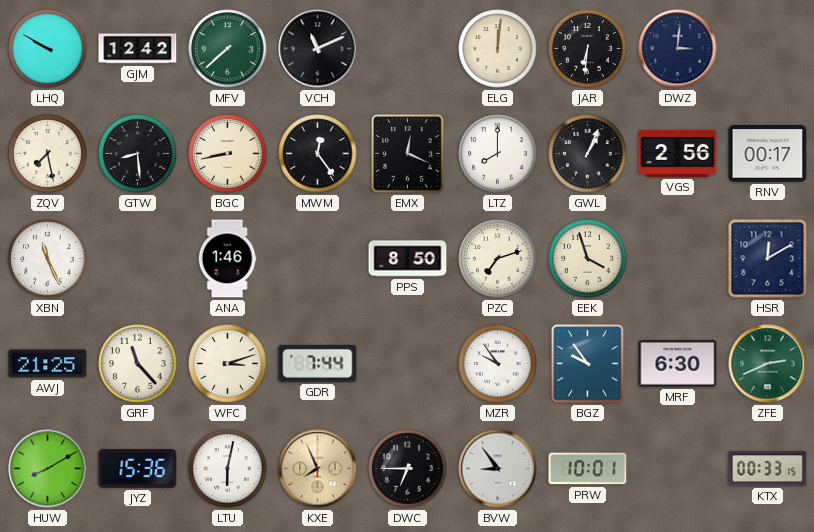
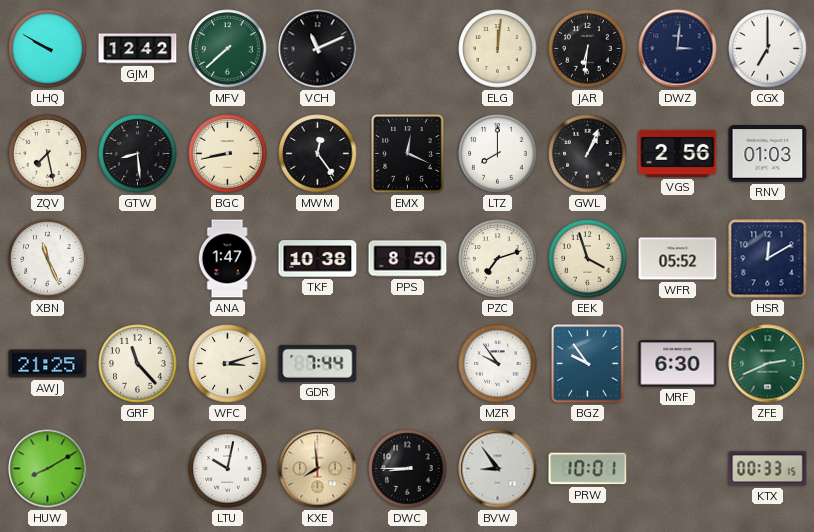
CGX: none -> 7:00
RNV: 00:17 -> 01:03
ANA: 1:46 -> 1:47
TKF: none -> 10:38
WFR: none -> 05:52
JYZ: 15:36 -> none
LTU: 6:02 -> 10:02
KXE: 7:56 -> 7:59
DWC: 6:45 -> 8:45
